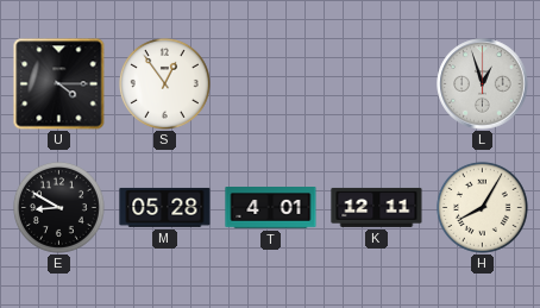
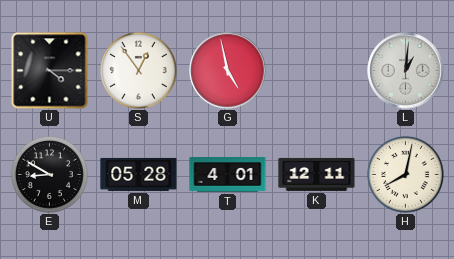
G: none -> 4:58
L: 12:57 -> 1:01
H: 8:05 -> 8:02
